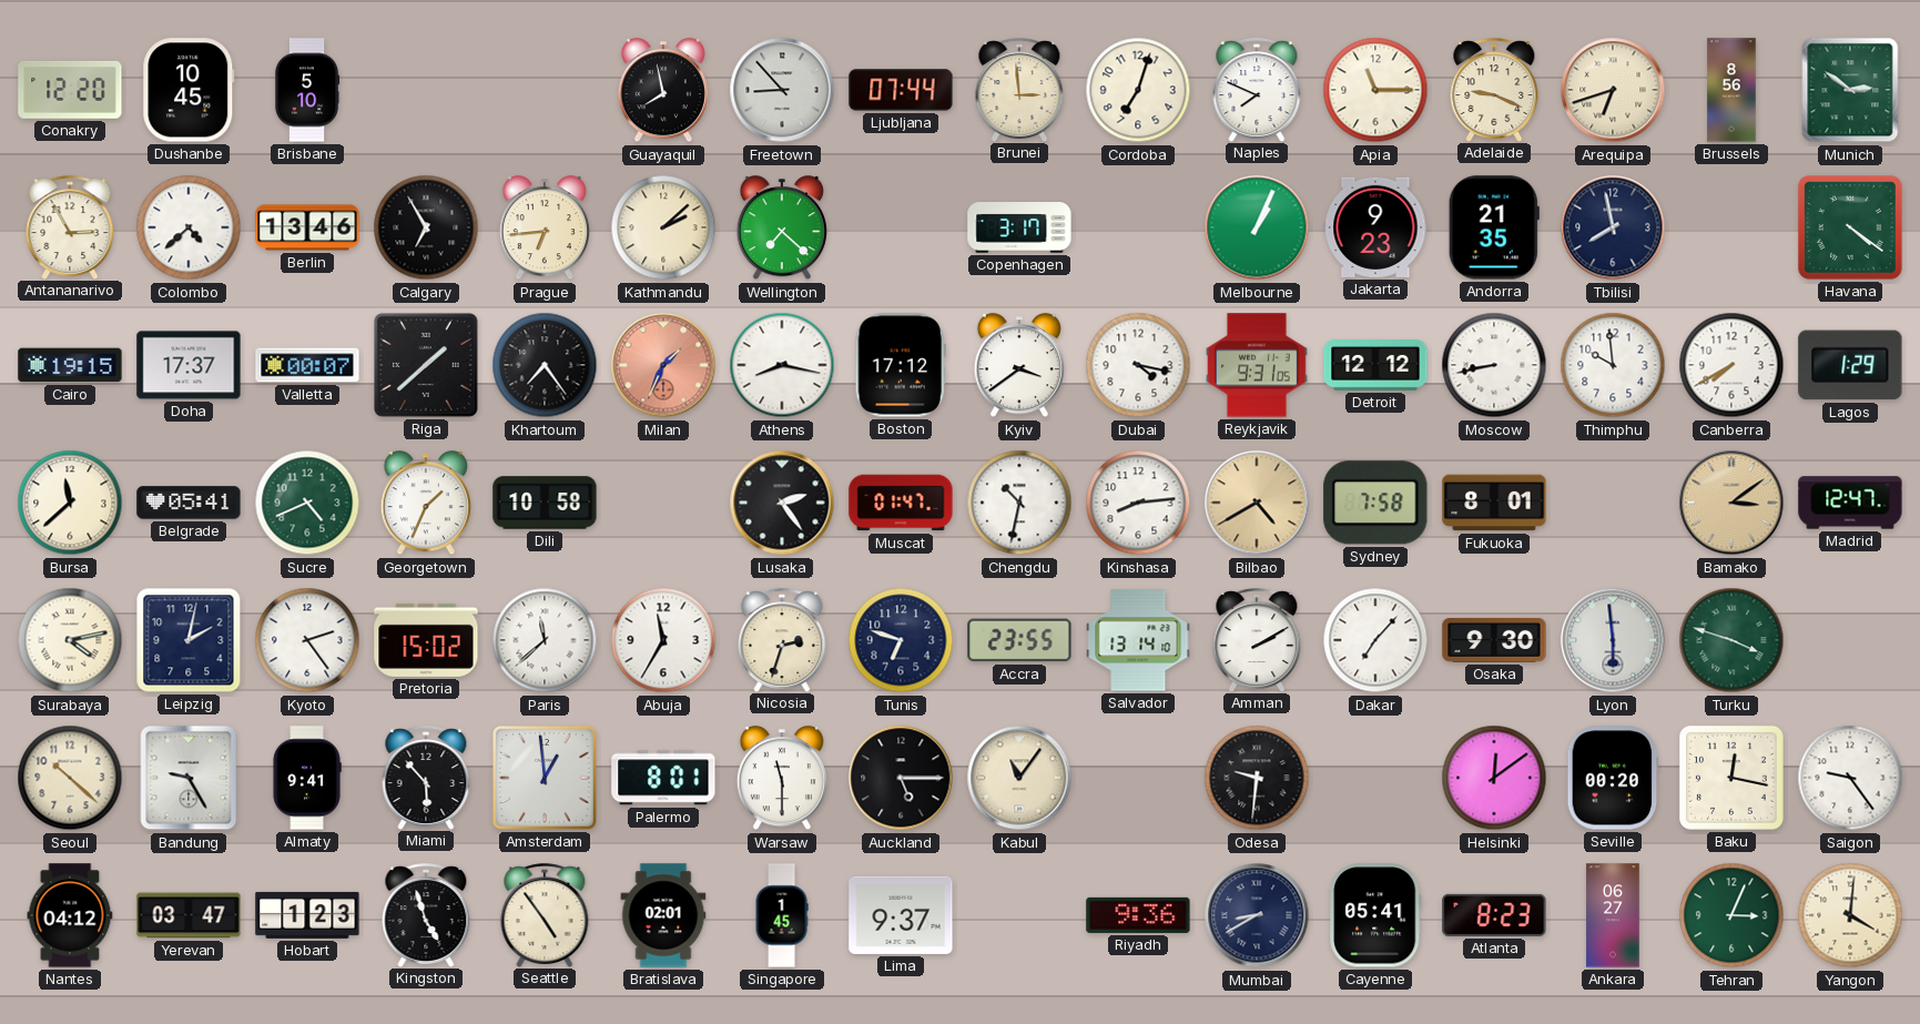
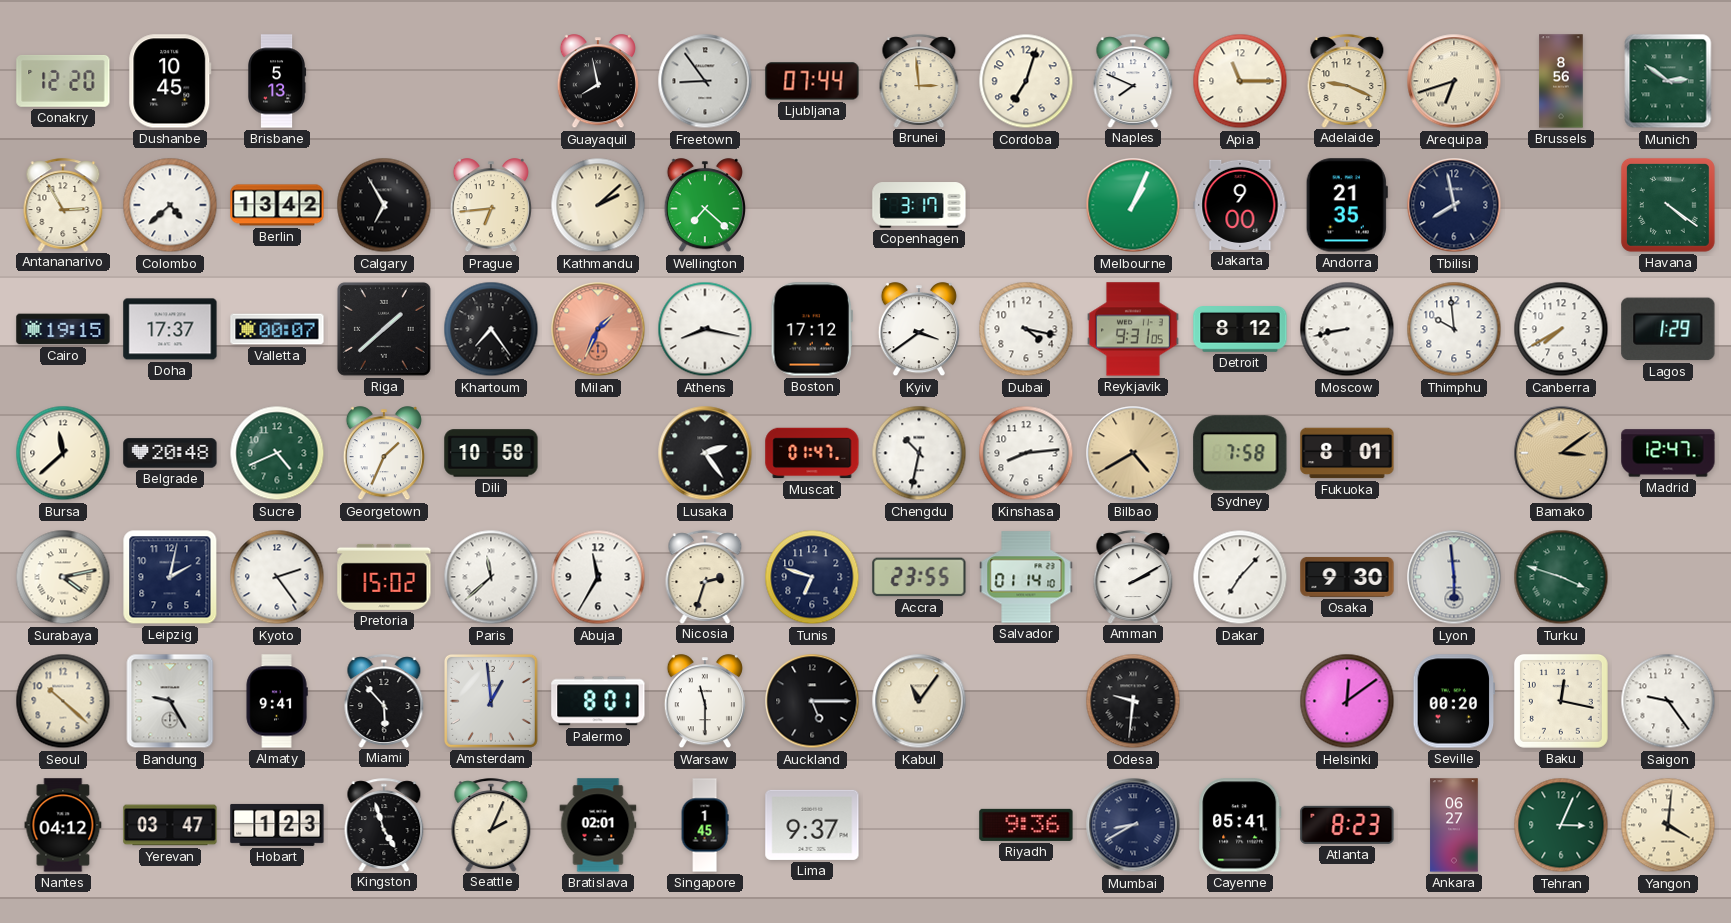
Brisbane: 5:10 -> 5:13
Freetown: 8:53 -> 8:54
Berlin: 13:46 -> 13:42
Jakarta: 9:23 -> 9:00
Detroit: 12:12 -> 8:12
Belgrade: 05:41 -> 20:48
Salvador: 13:14 -> 01:14
Seattle: 4:54 -> 2:04
